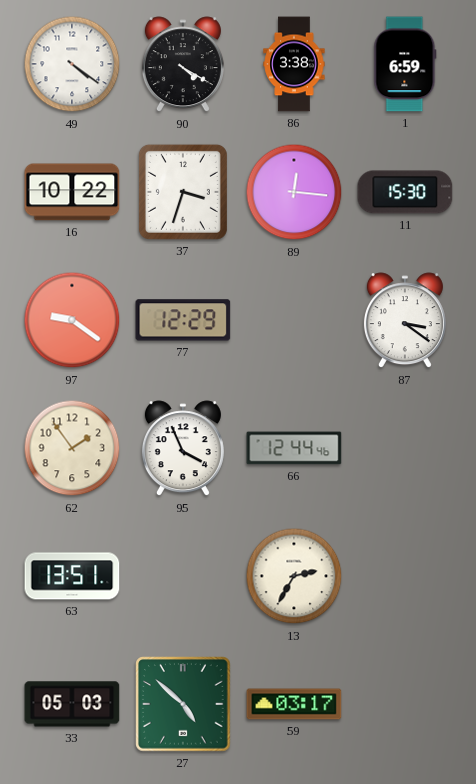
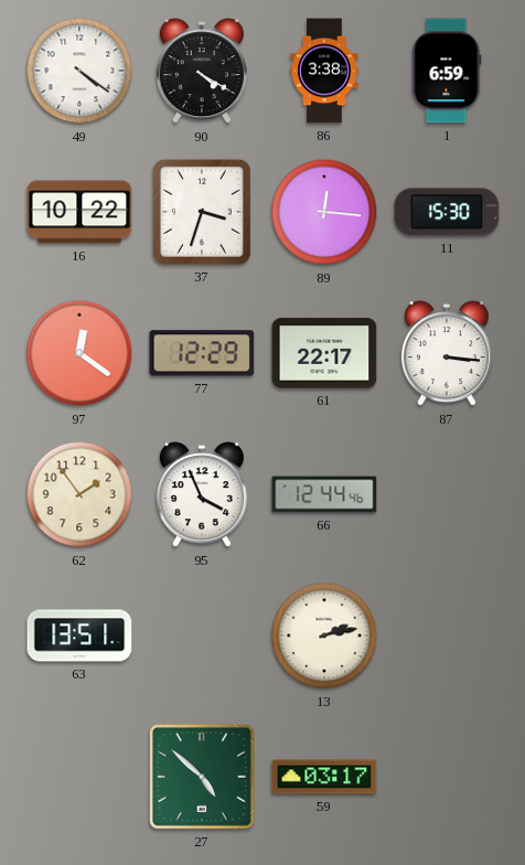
97: 9:21 -> 12:21
61: none -> 22:17
87: 3:21 -> 3:16
13: 2:35 -> 2:13
33: 05:03 -> none
